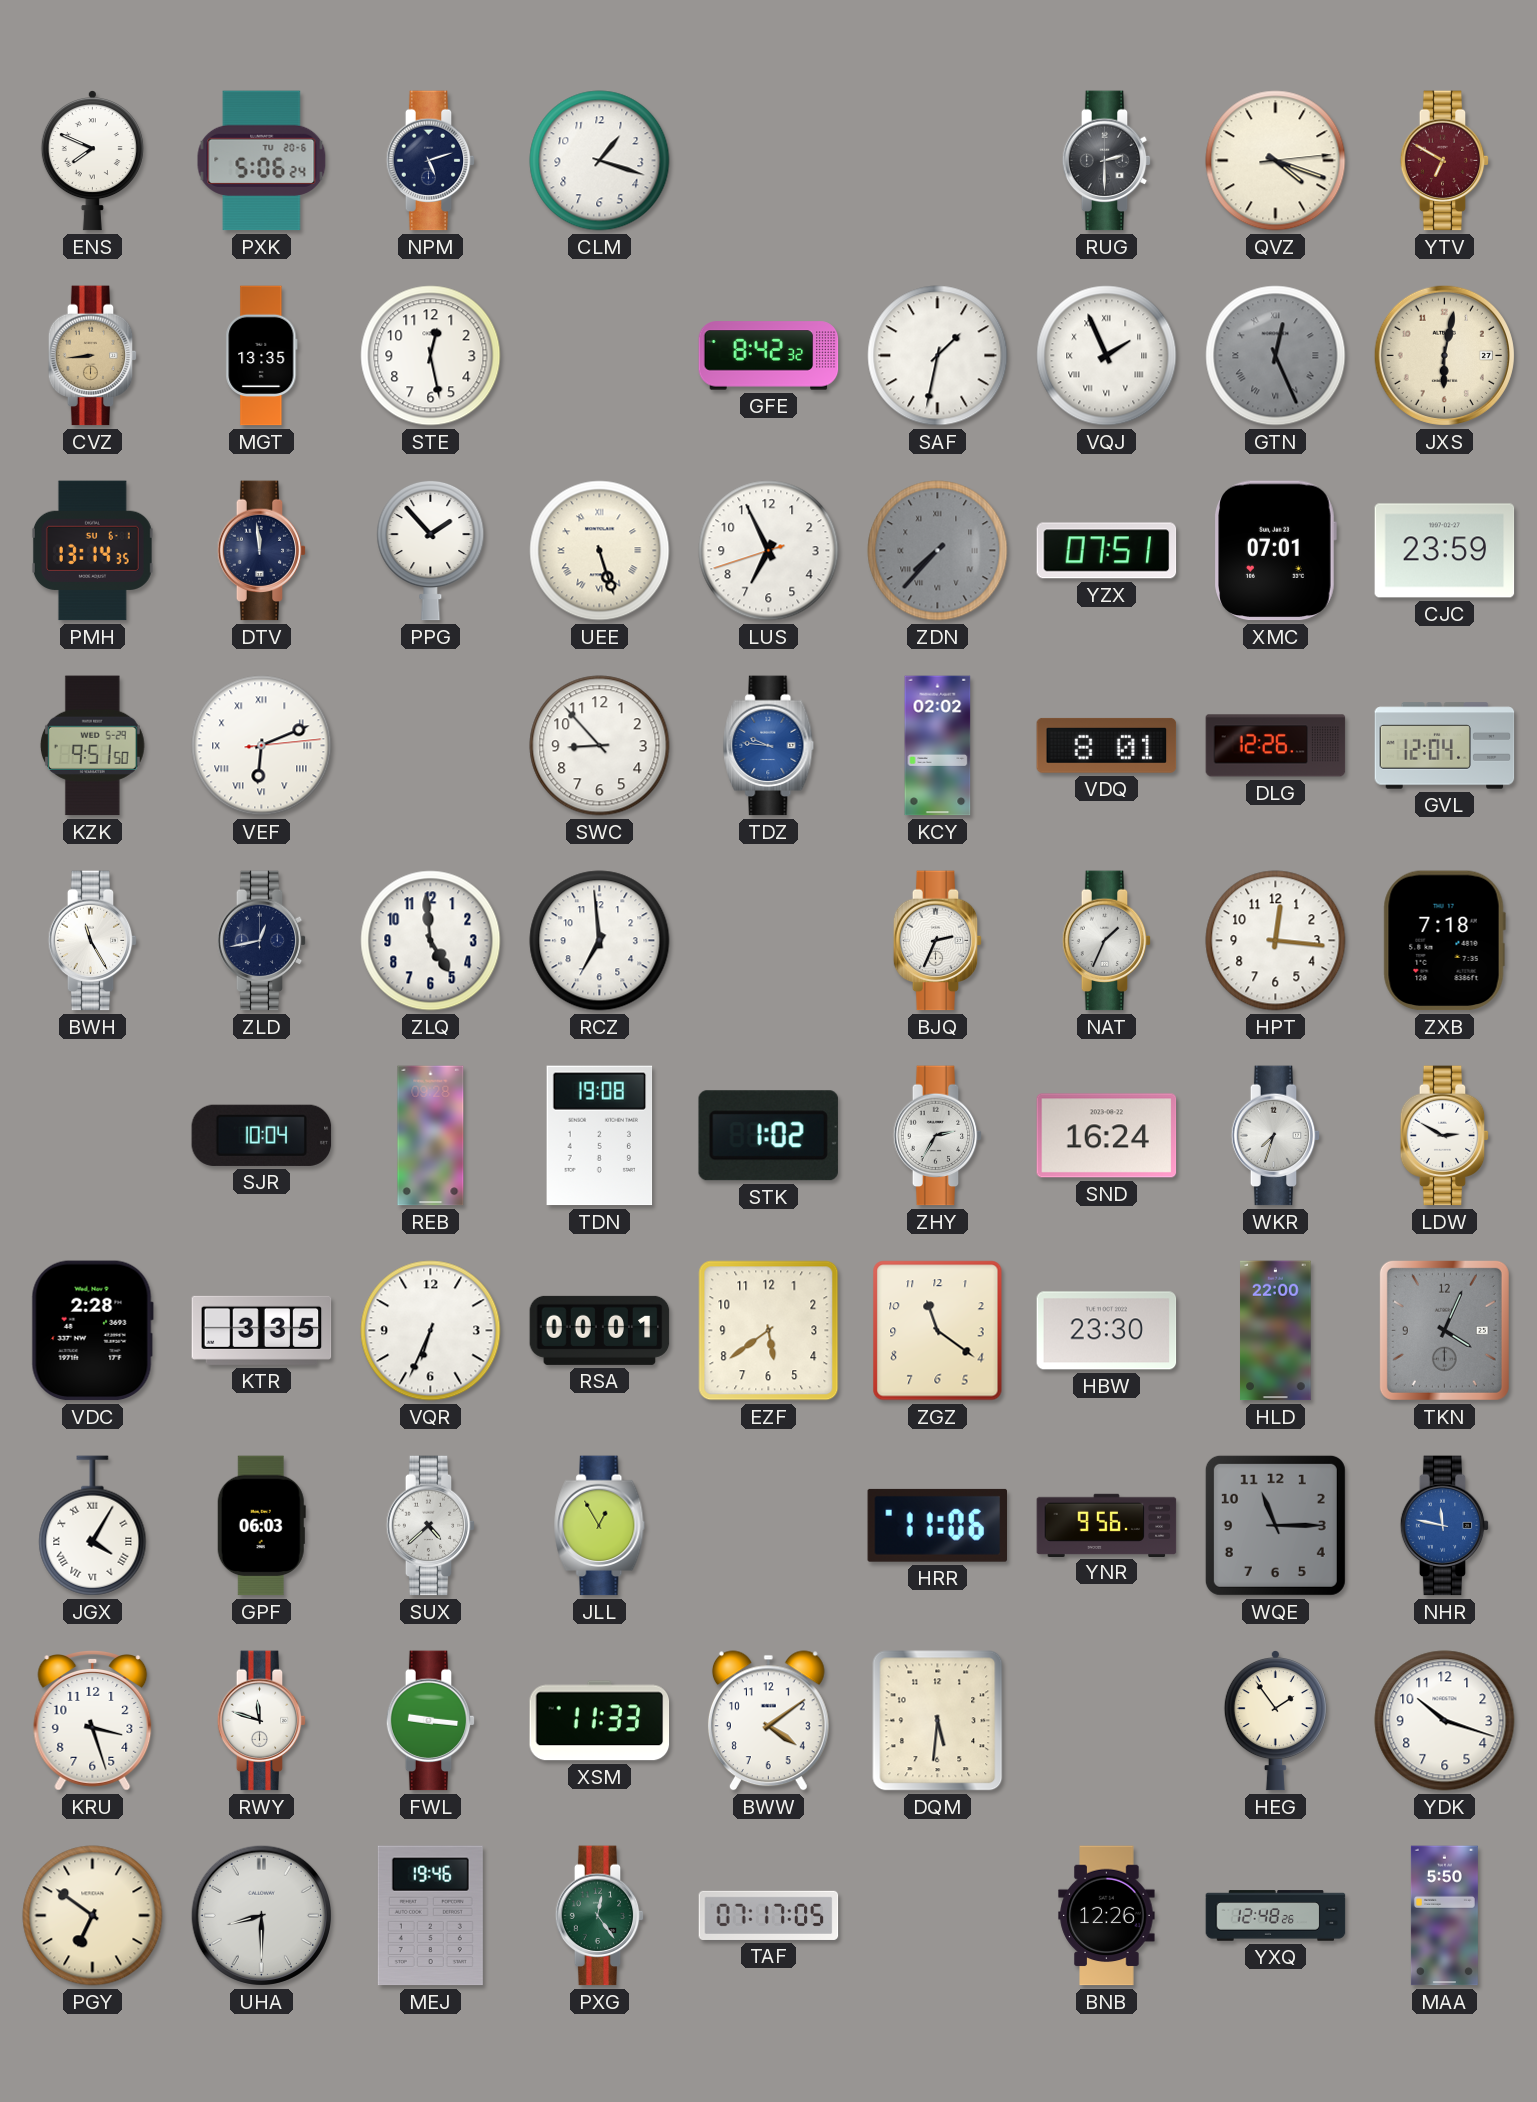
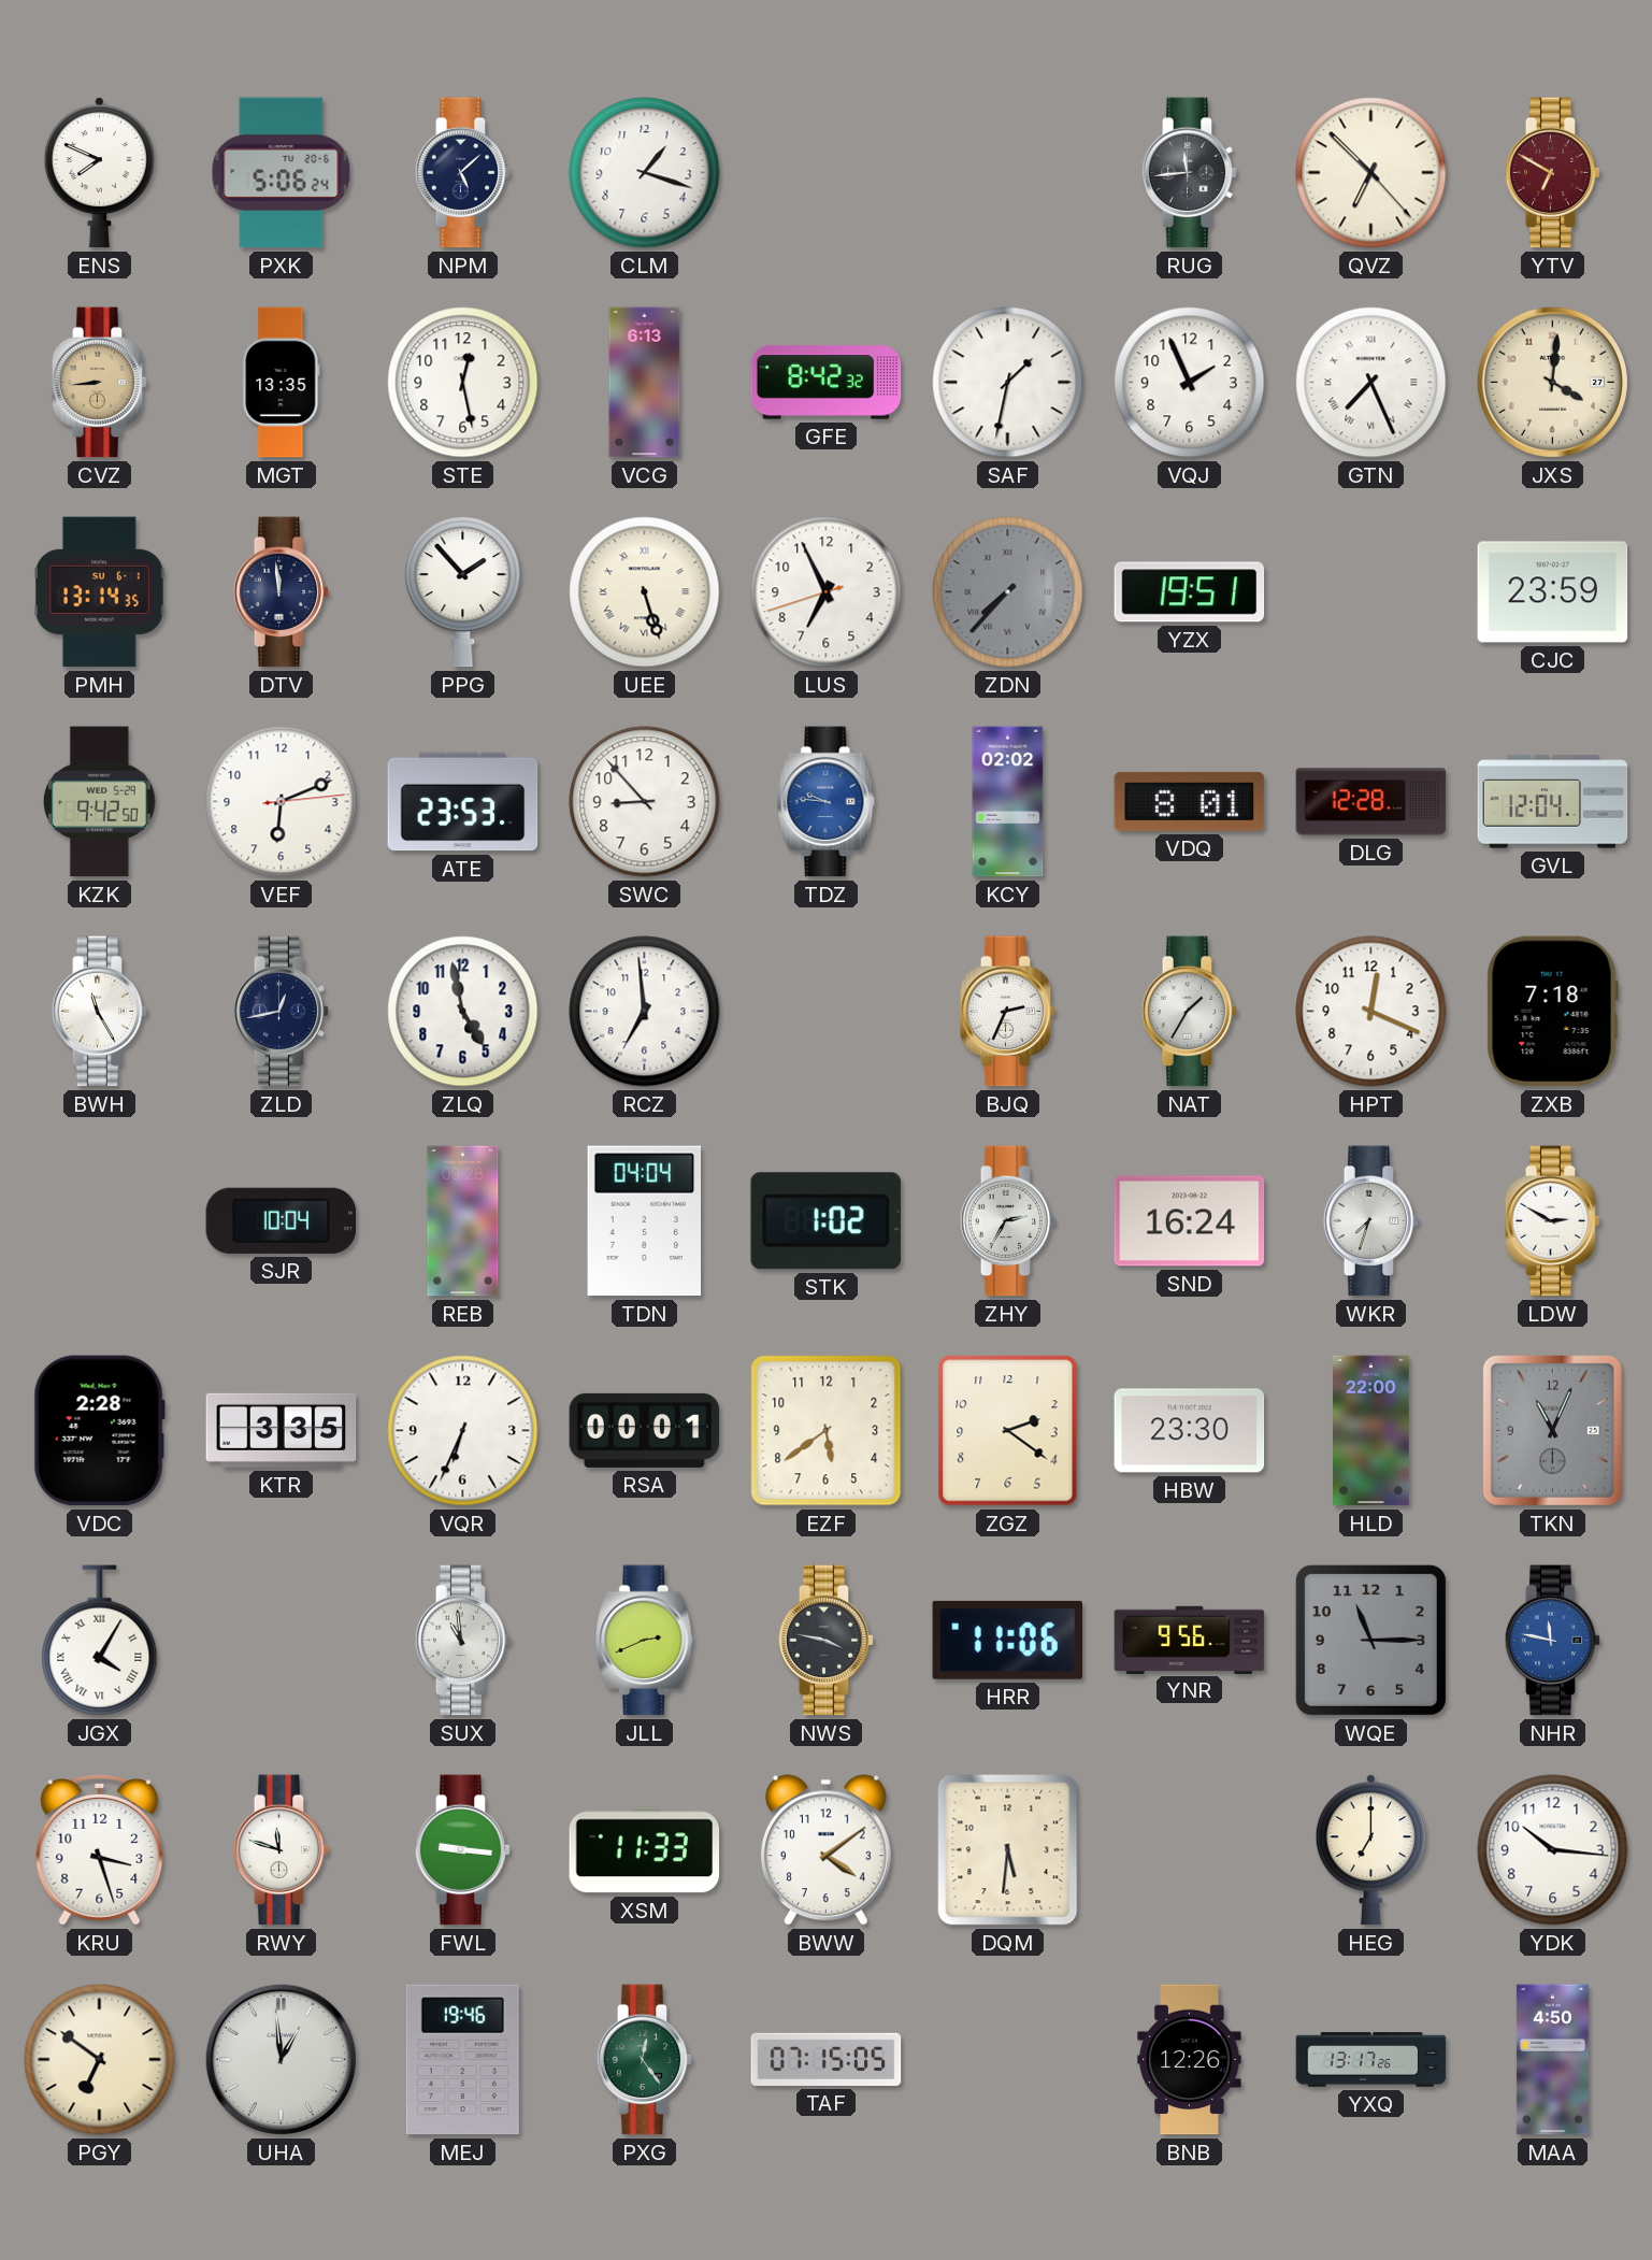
NPM: 5:12 -> 5:08
RUG: 2:30 -> 11:44
QVZ: 4:18 -> 6:52
VCG: none -> 6:13
VQJ numerals: Roman -> Arabic
GTN: 12:26 -> 7:26
GTN dial: grey -> white
JXS: 6:02 -> 4:01
YZX: 07:51 -> 19:51
XMC: 07:01 -> none
KZK: 9:51 -> 9:42
VEF numerals: Roman -> Arabic
ATE: none -> 23:53
DLG: 12:26 -> 12:28
ZLQ: 4:59 -> 4:58
NAT: 1:34 -> 1:35
HPT: 12:16 -> 12:19
TDN: 19:08 -> 04:04
ZGZ: 11:21 -> 2:21
TKN: 4:04 -> 11:04
GPF: 06:03 -> none
SUX: 4:38 -> 10:59
JLL: 12:55 -> 2:41
NWS: none -> 3:47
HEG: 1:54 -> 7:00
YDK: 10:18 -> 10:16
UHA: 8:30 -> 12:59
TAF: 07:17 -> 07:15
YXQ: 12:48 -> 13:17
MAA: 5:50 -> 4:50
